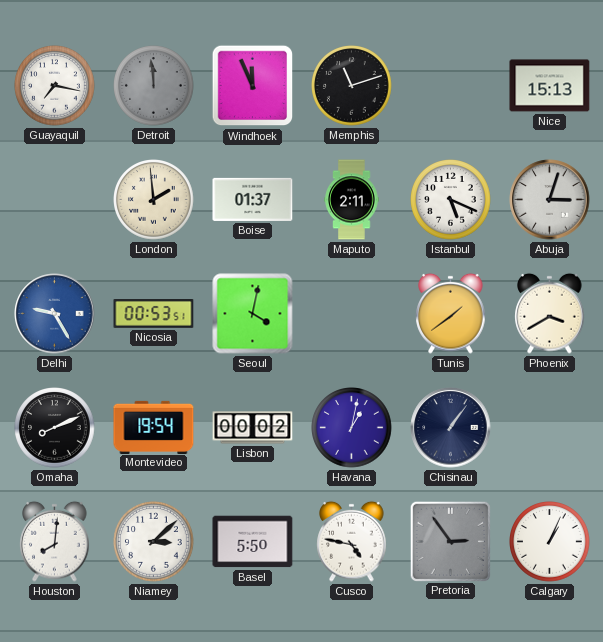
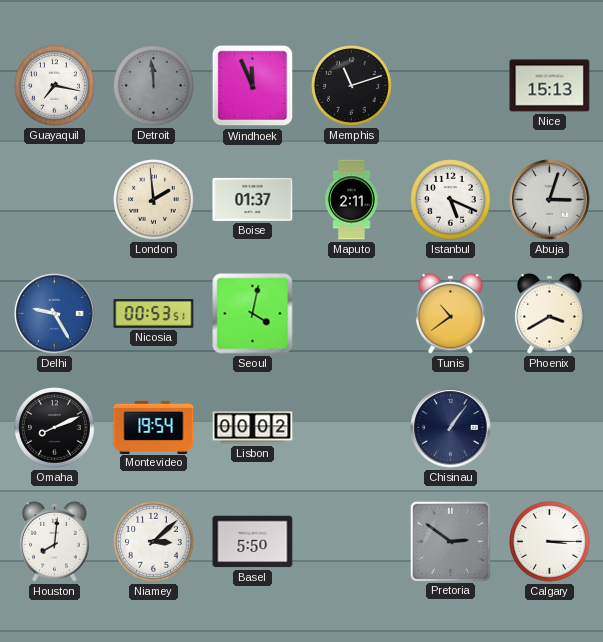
Tunis: 1:39 -> 10:39
Havana: 1:02 -> none
Cusco: 4:47 -> none
Pretoria: 2:54 -> 2:51
Calgary: 1:04 -> 3:15
